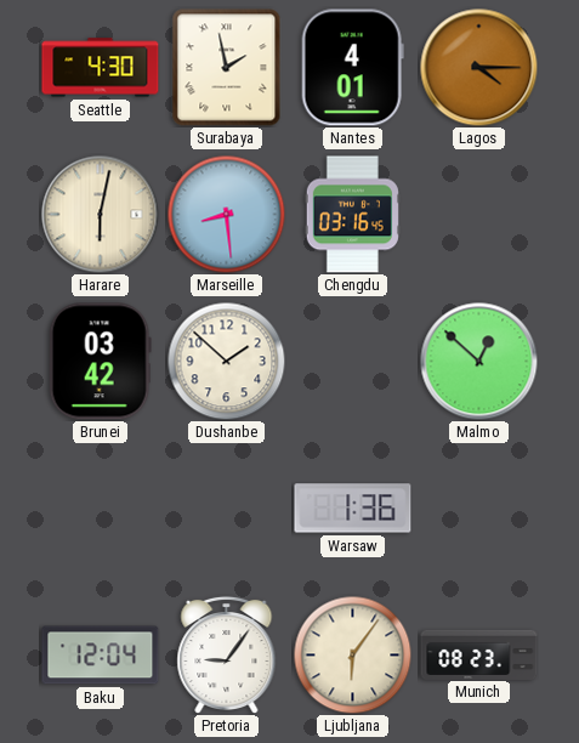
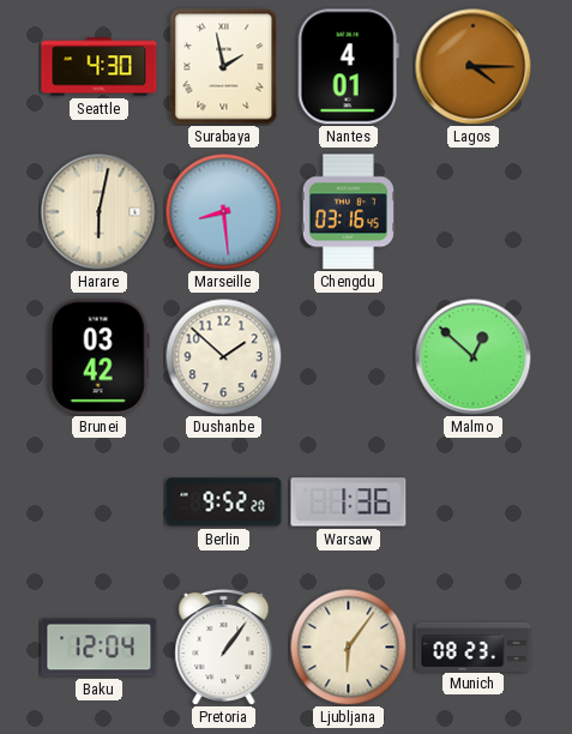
Berlin: none -> 9:52
Pretoria: 9:06 -> 1:06
